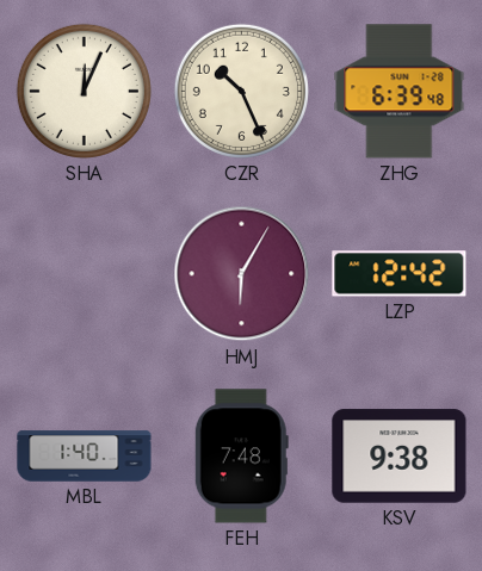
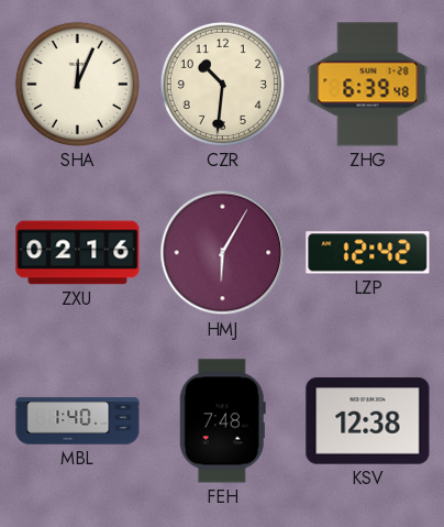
CZR: 10:26 -> 10:31
ZXU: none -> 02:16
KSV: 9:38 -> 12:38
